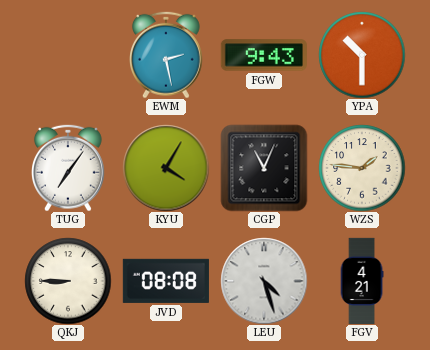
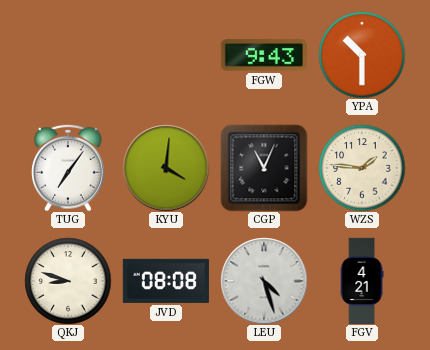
EWM: 2:28 -> none
KYU: 4:05 -> 4:01
QKJ: 8:45 -> 8:48
